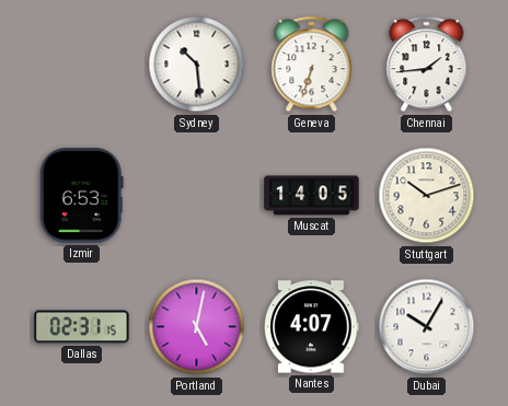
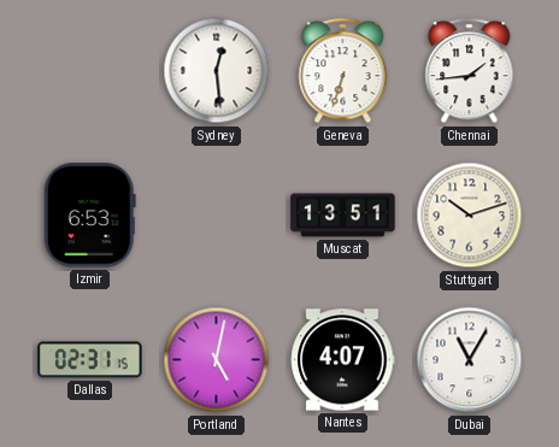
Sydney: 10:29 -> 12:29
Muscat: 14:05 -> 13:51
Dubai: 10:05 -> 11:05
